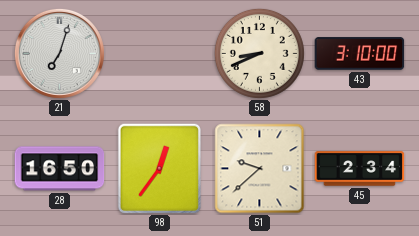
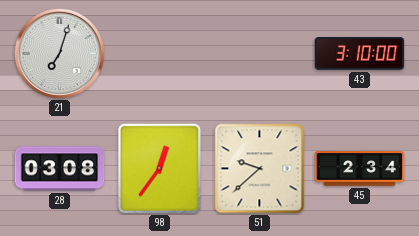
58: 8:41 -> none
28: 16:50 -> 03:08
